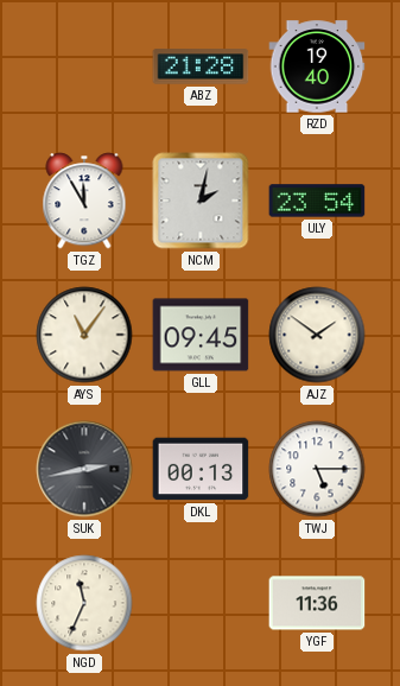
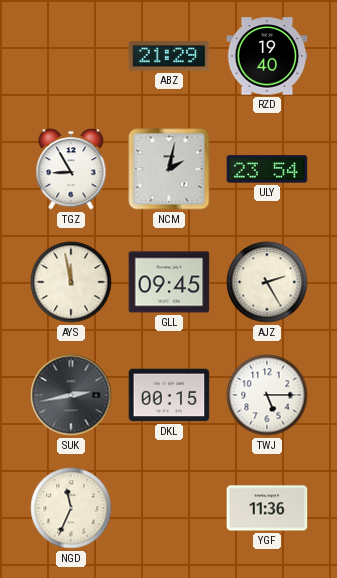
ABZ: 21:28 -> 21:29
TGZ: 11:55 -> 8:55
AYS: 11:06 -> 11:58
AJZ: 1:51 -> 2:25
DKL: 00:13 -> 00:15
